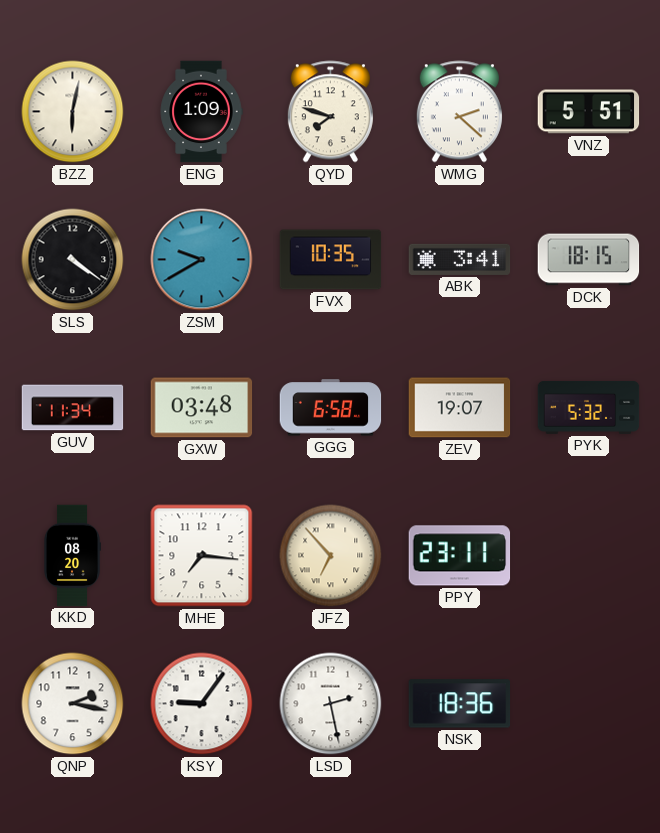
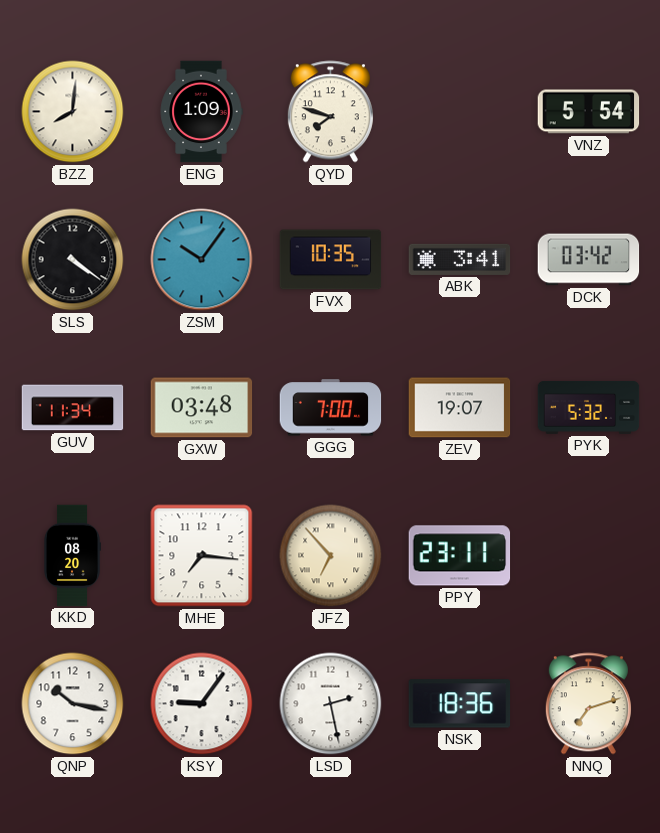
BZZ: 6:02 -> 8:01
WMG: 2:22 -> none
VNZ: 5:51 -> 5:54
ZSM: 9:40 -> 10:06
DCK: 18:15 -> 03:42
GGG: 6:58 -> 7:00
QNP: 2:17 -> 10:17
NNQ: none -> 7:12
